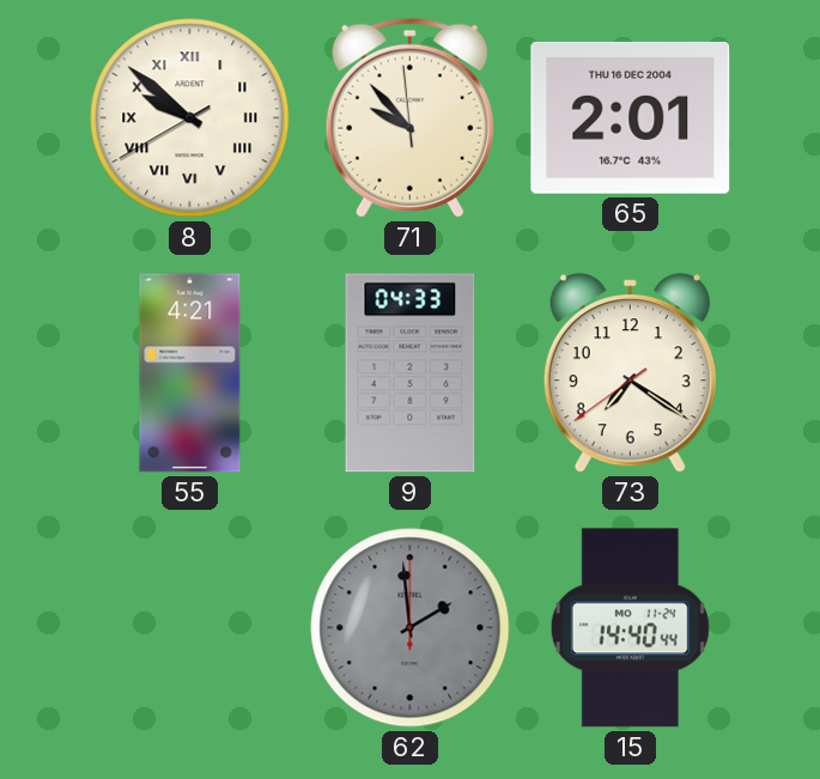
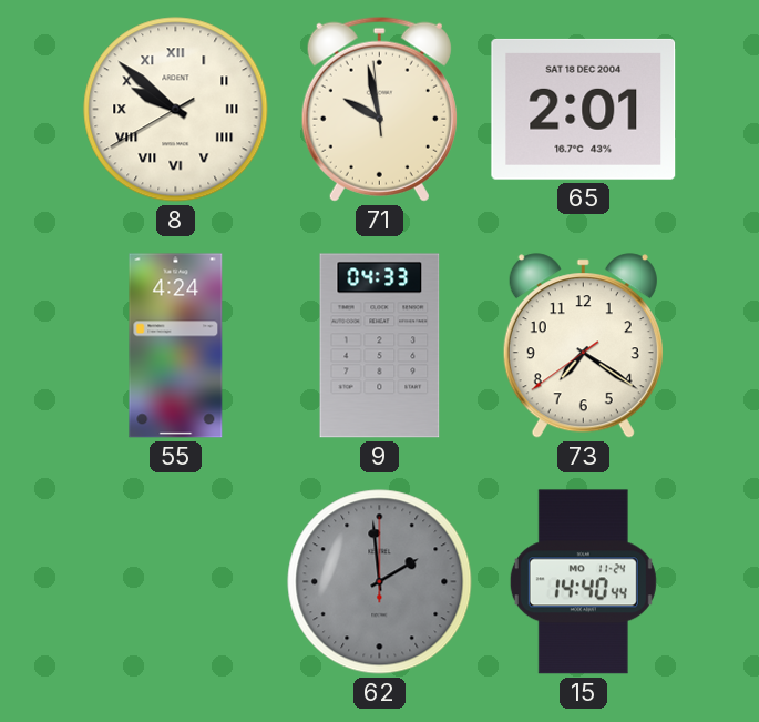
71: 9:52 -> 9:57
65 date: THU 16 DEC 2004 -> SAT 18 DEC 2004
55: 4:21 -> 4:24
